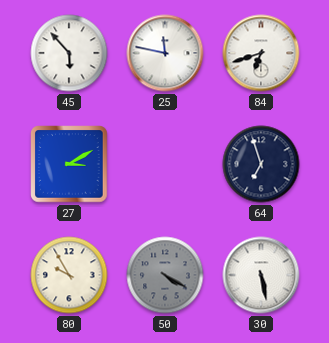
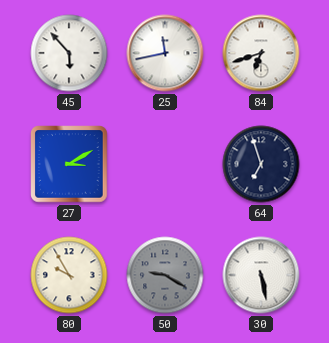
25: 11:47 -> 11:43
50: 4:20 -> 9:20
